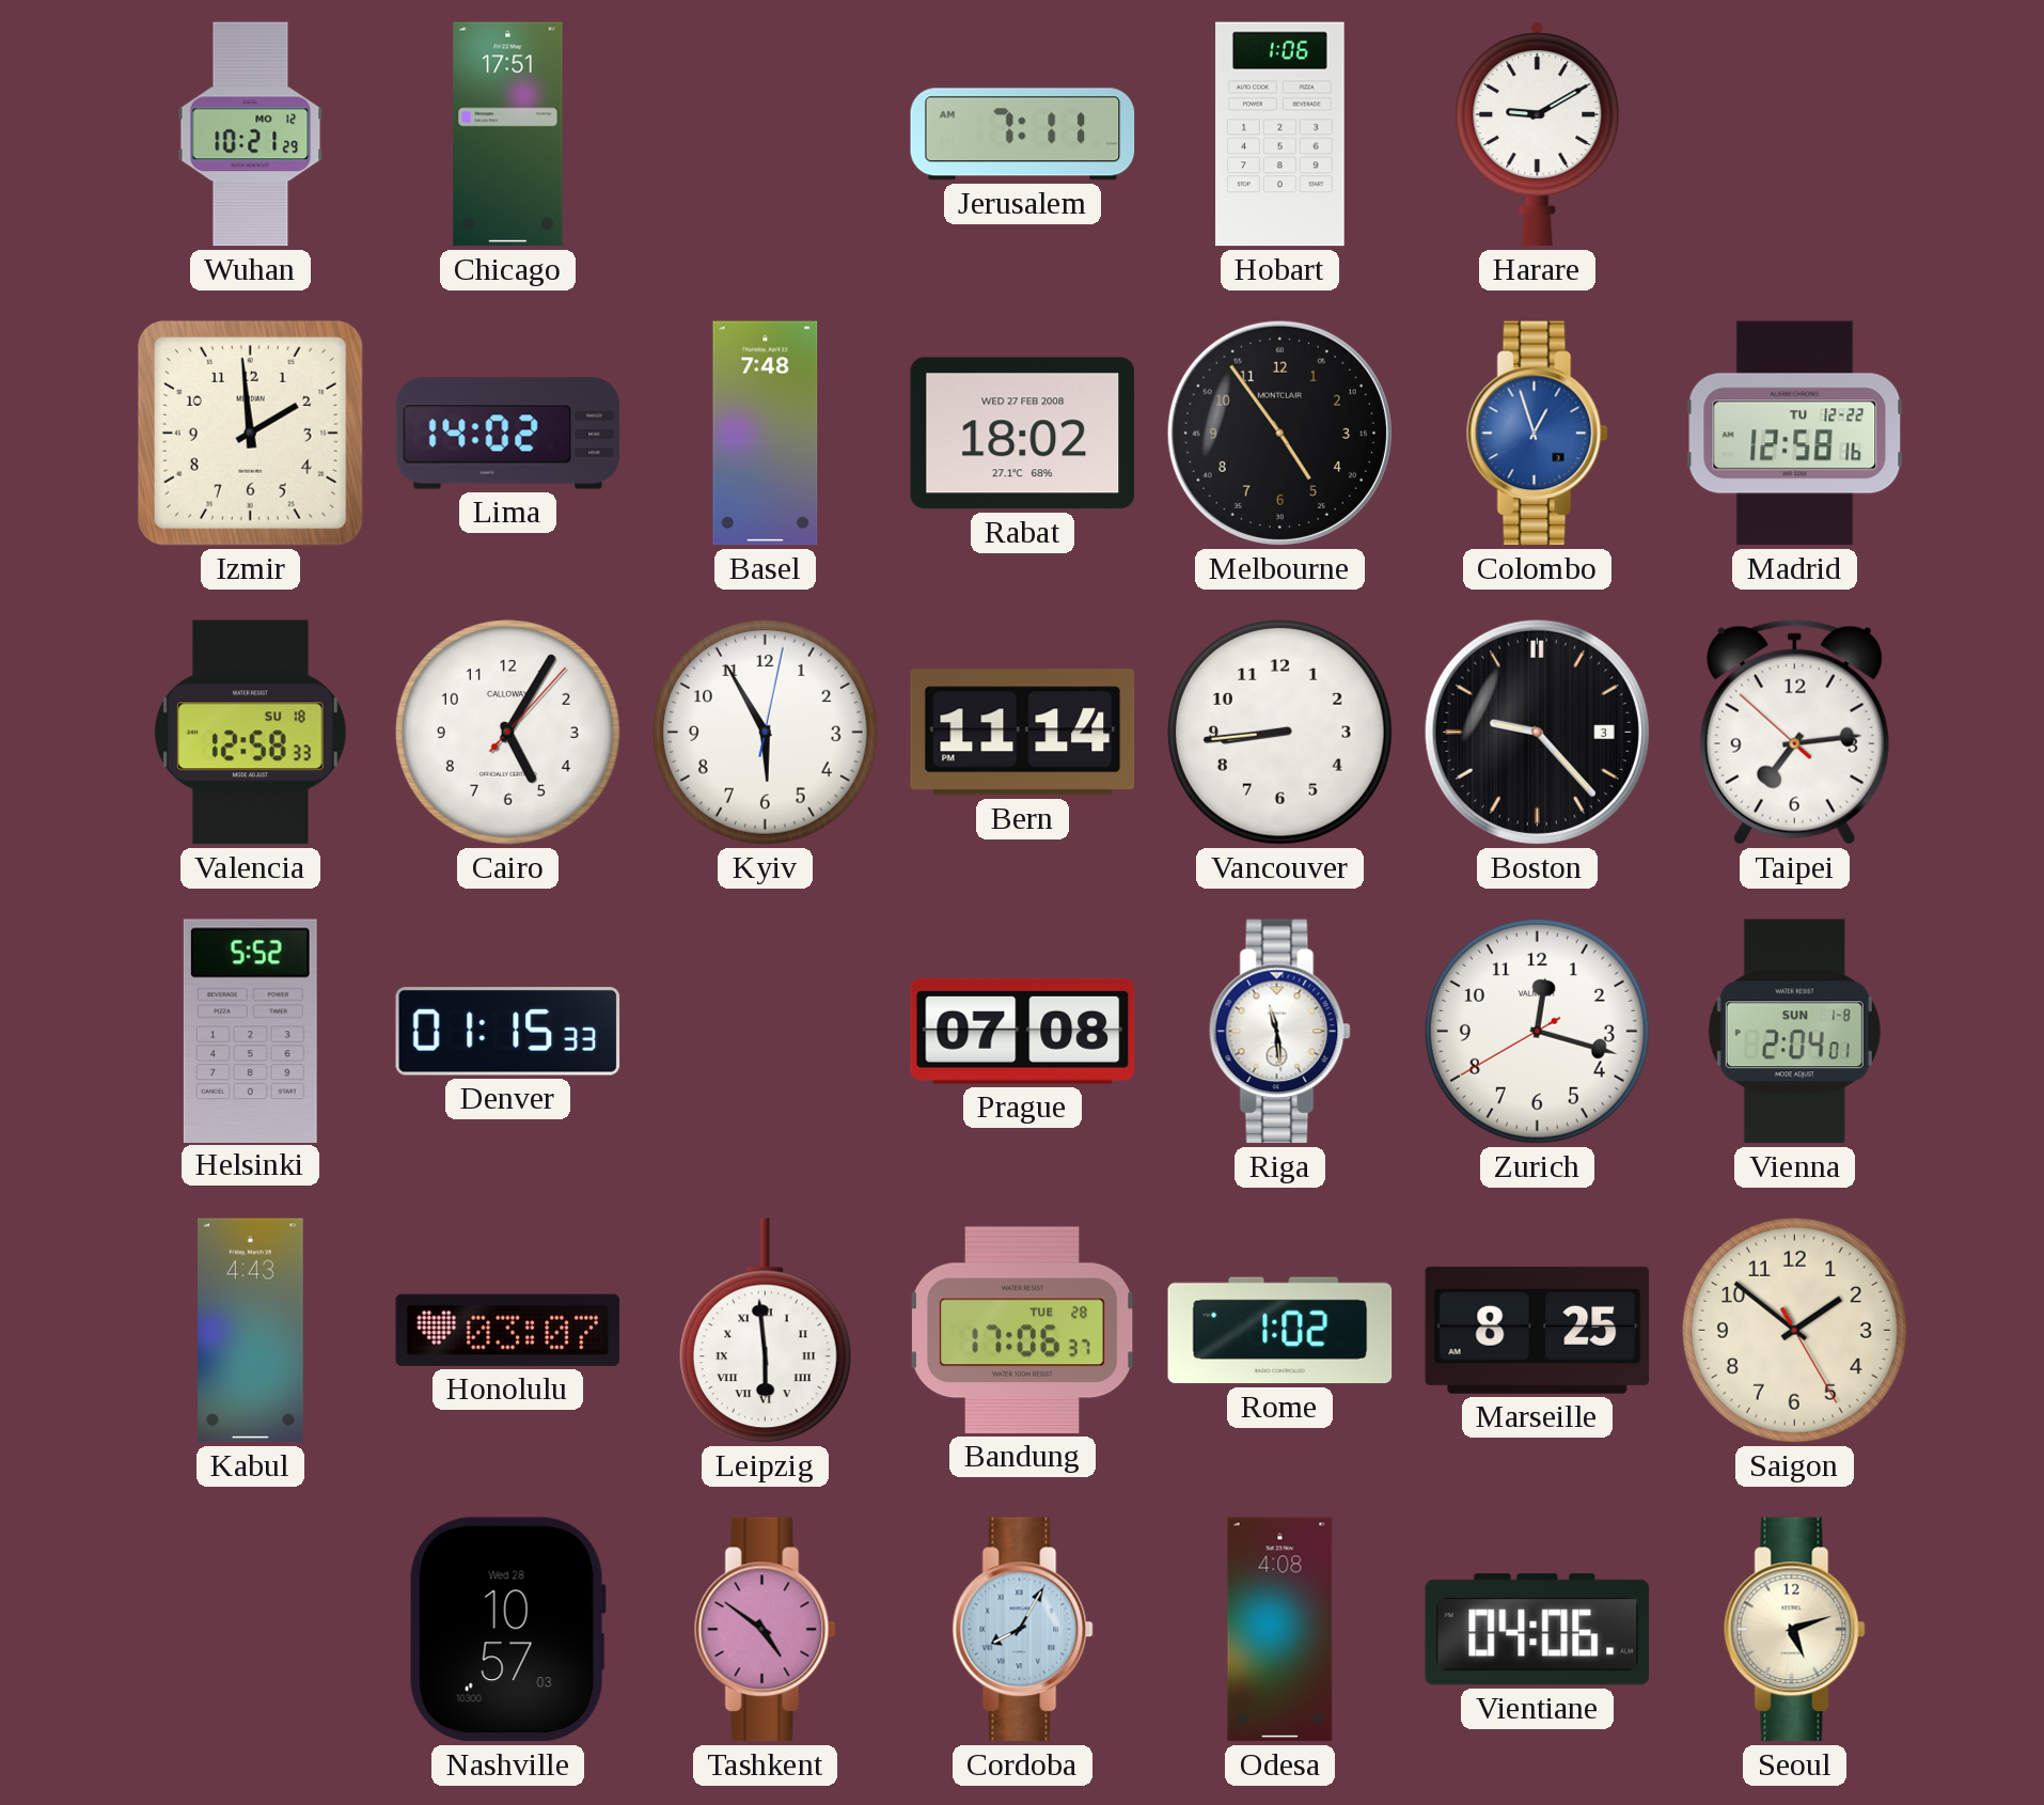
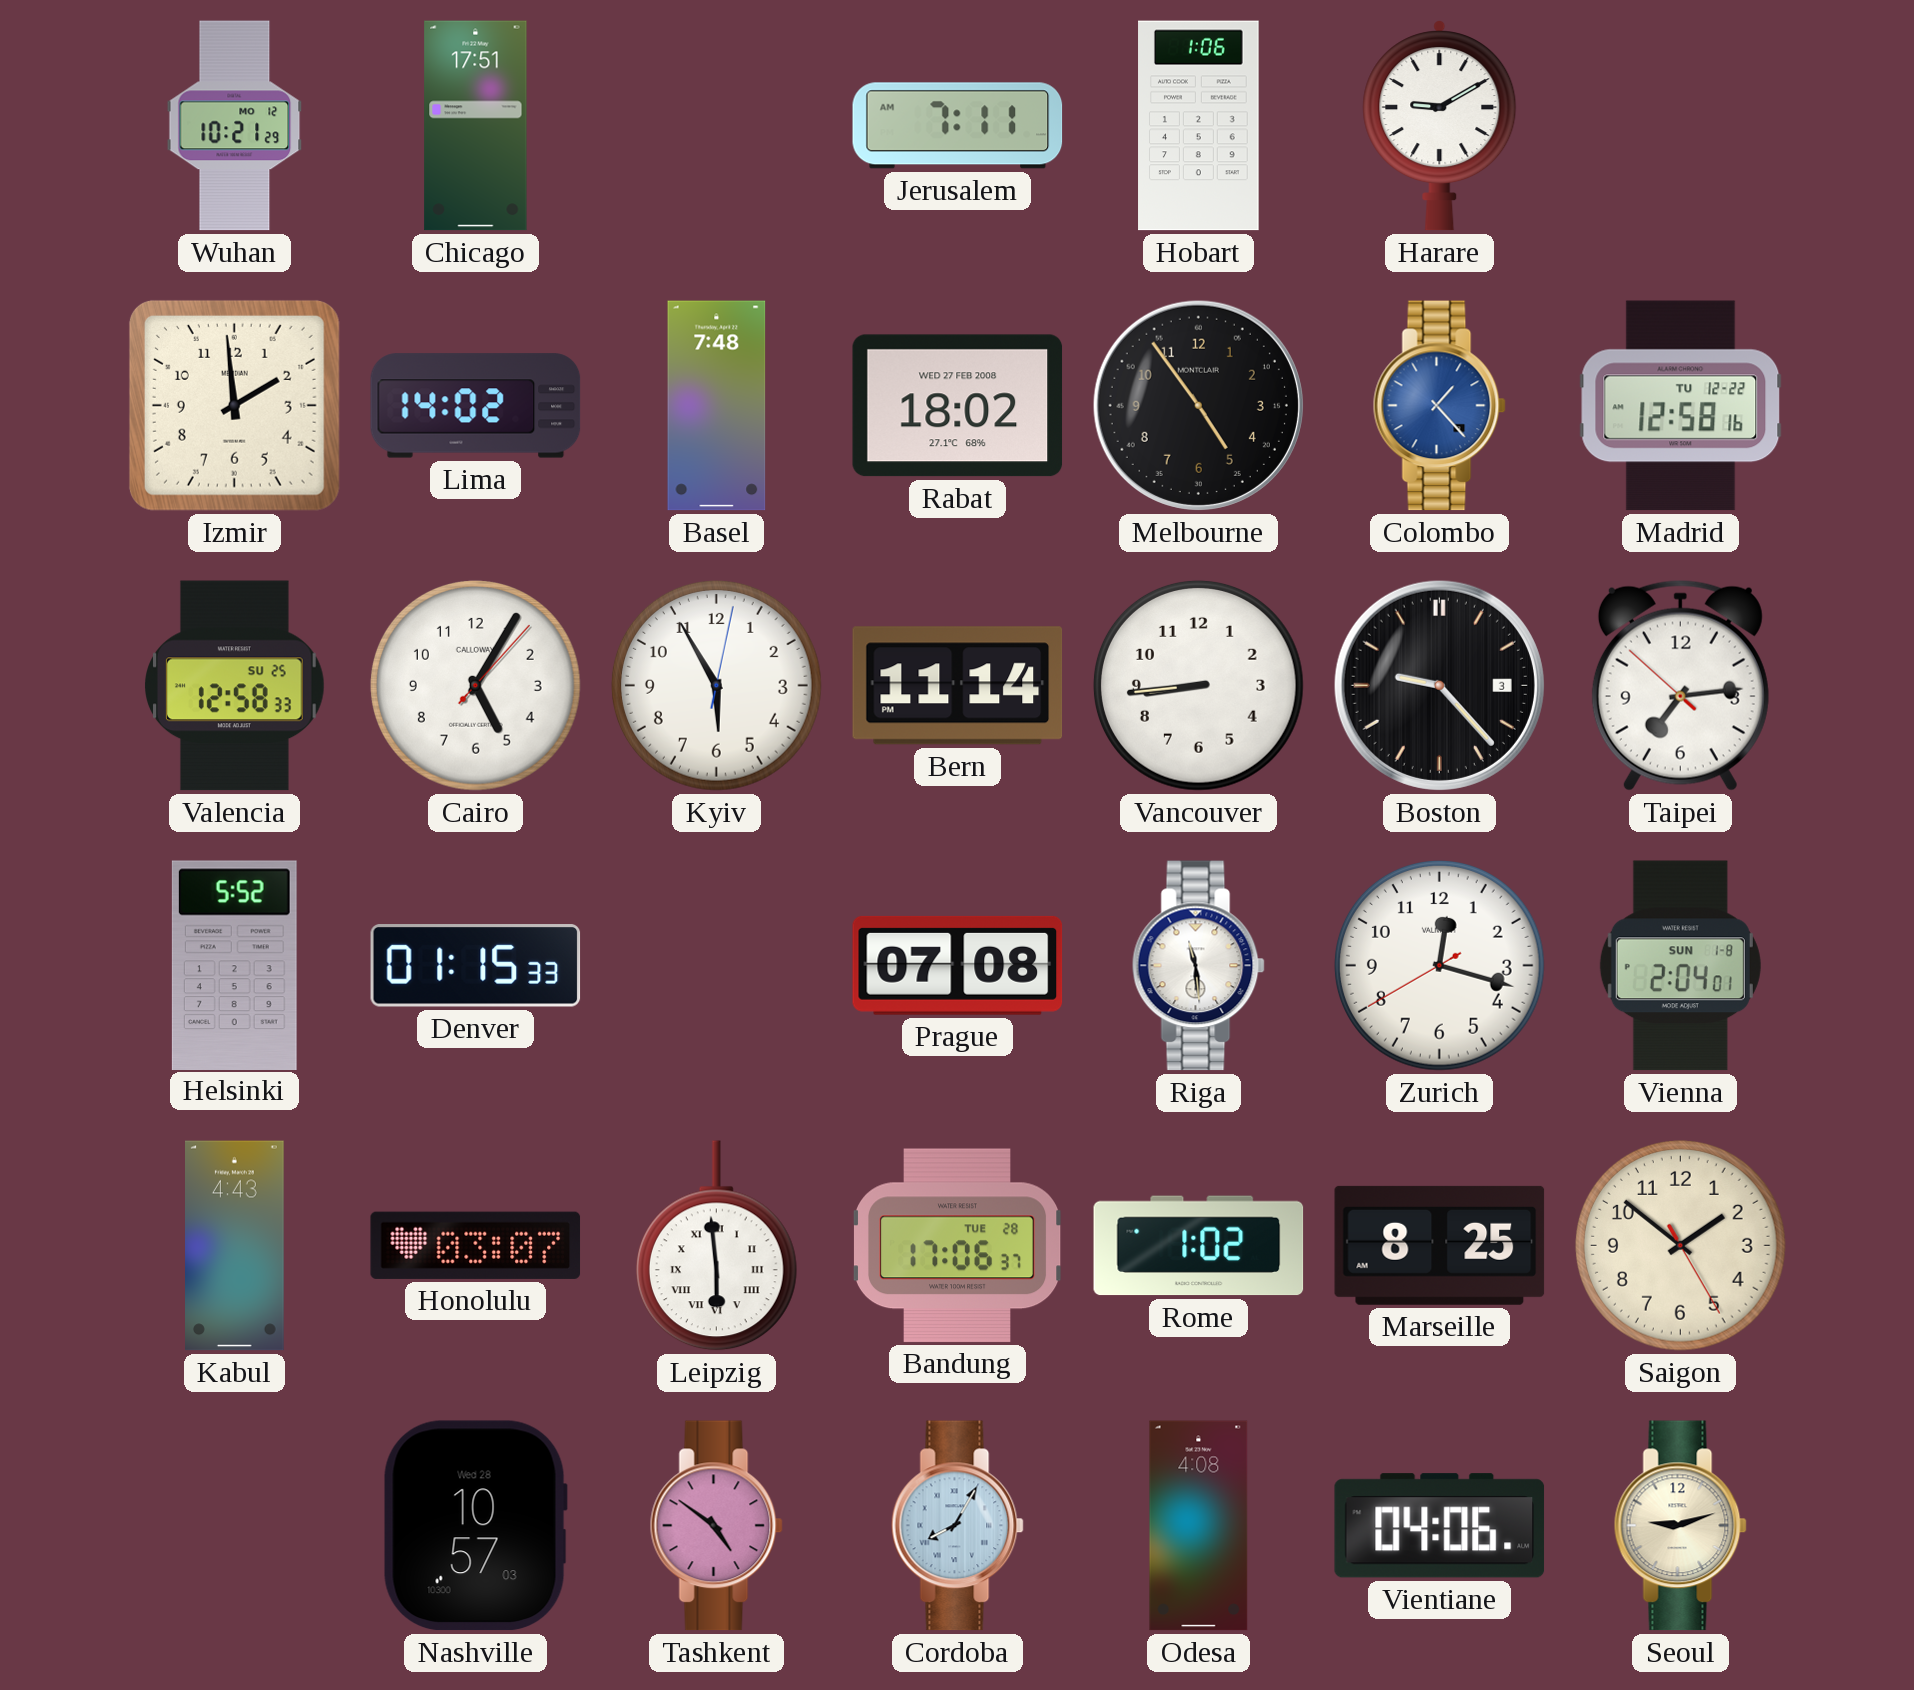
Colombo: 12:57 -> 1:23
Valencia date: SU 18 -> SU 25
Seoul: 5:12 -> 9:12
